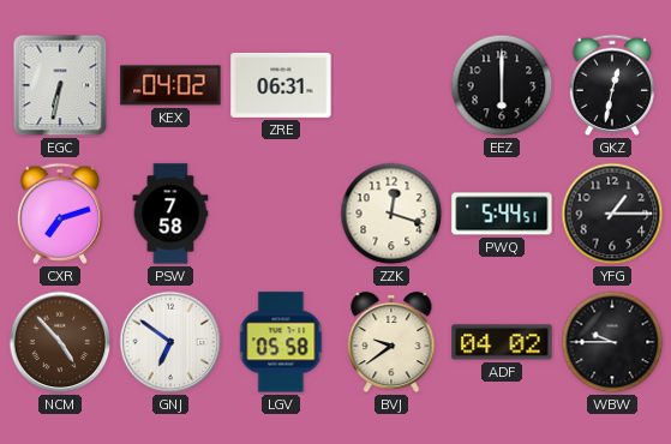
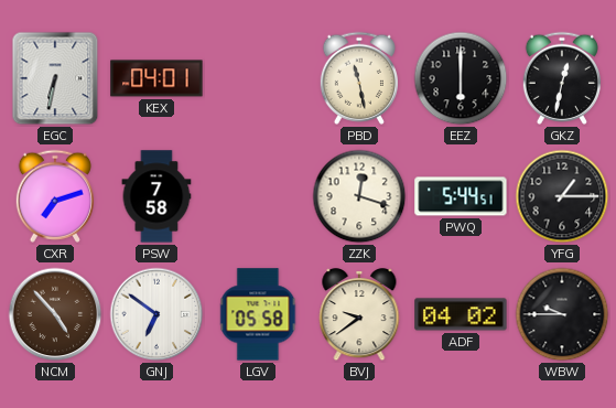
KEX: 04:02 -> 04:01
ZRE: 06:31 -> none
PBD: none -> 11:28
